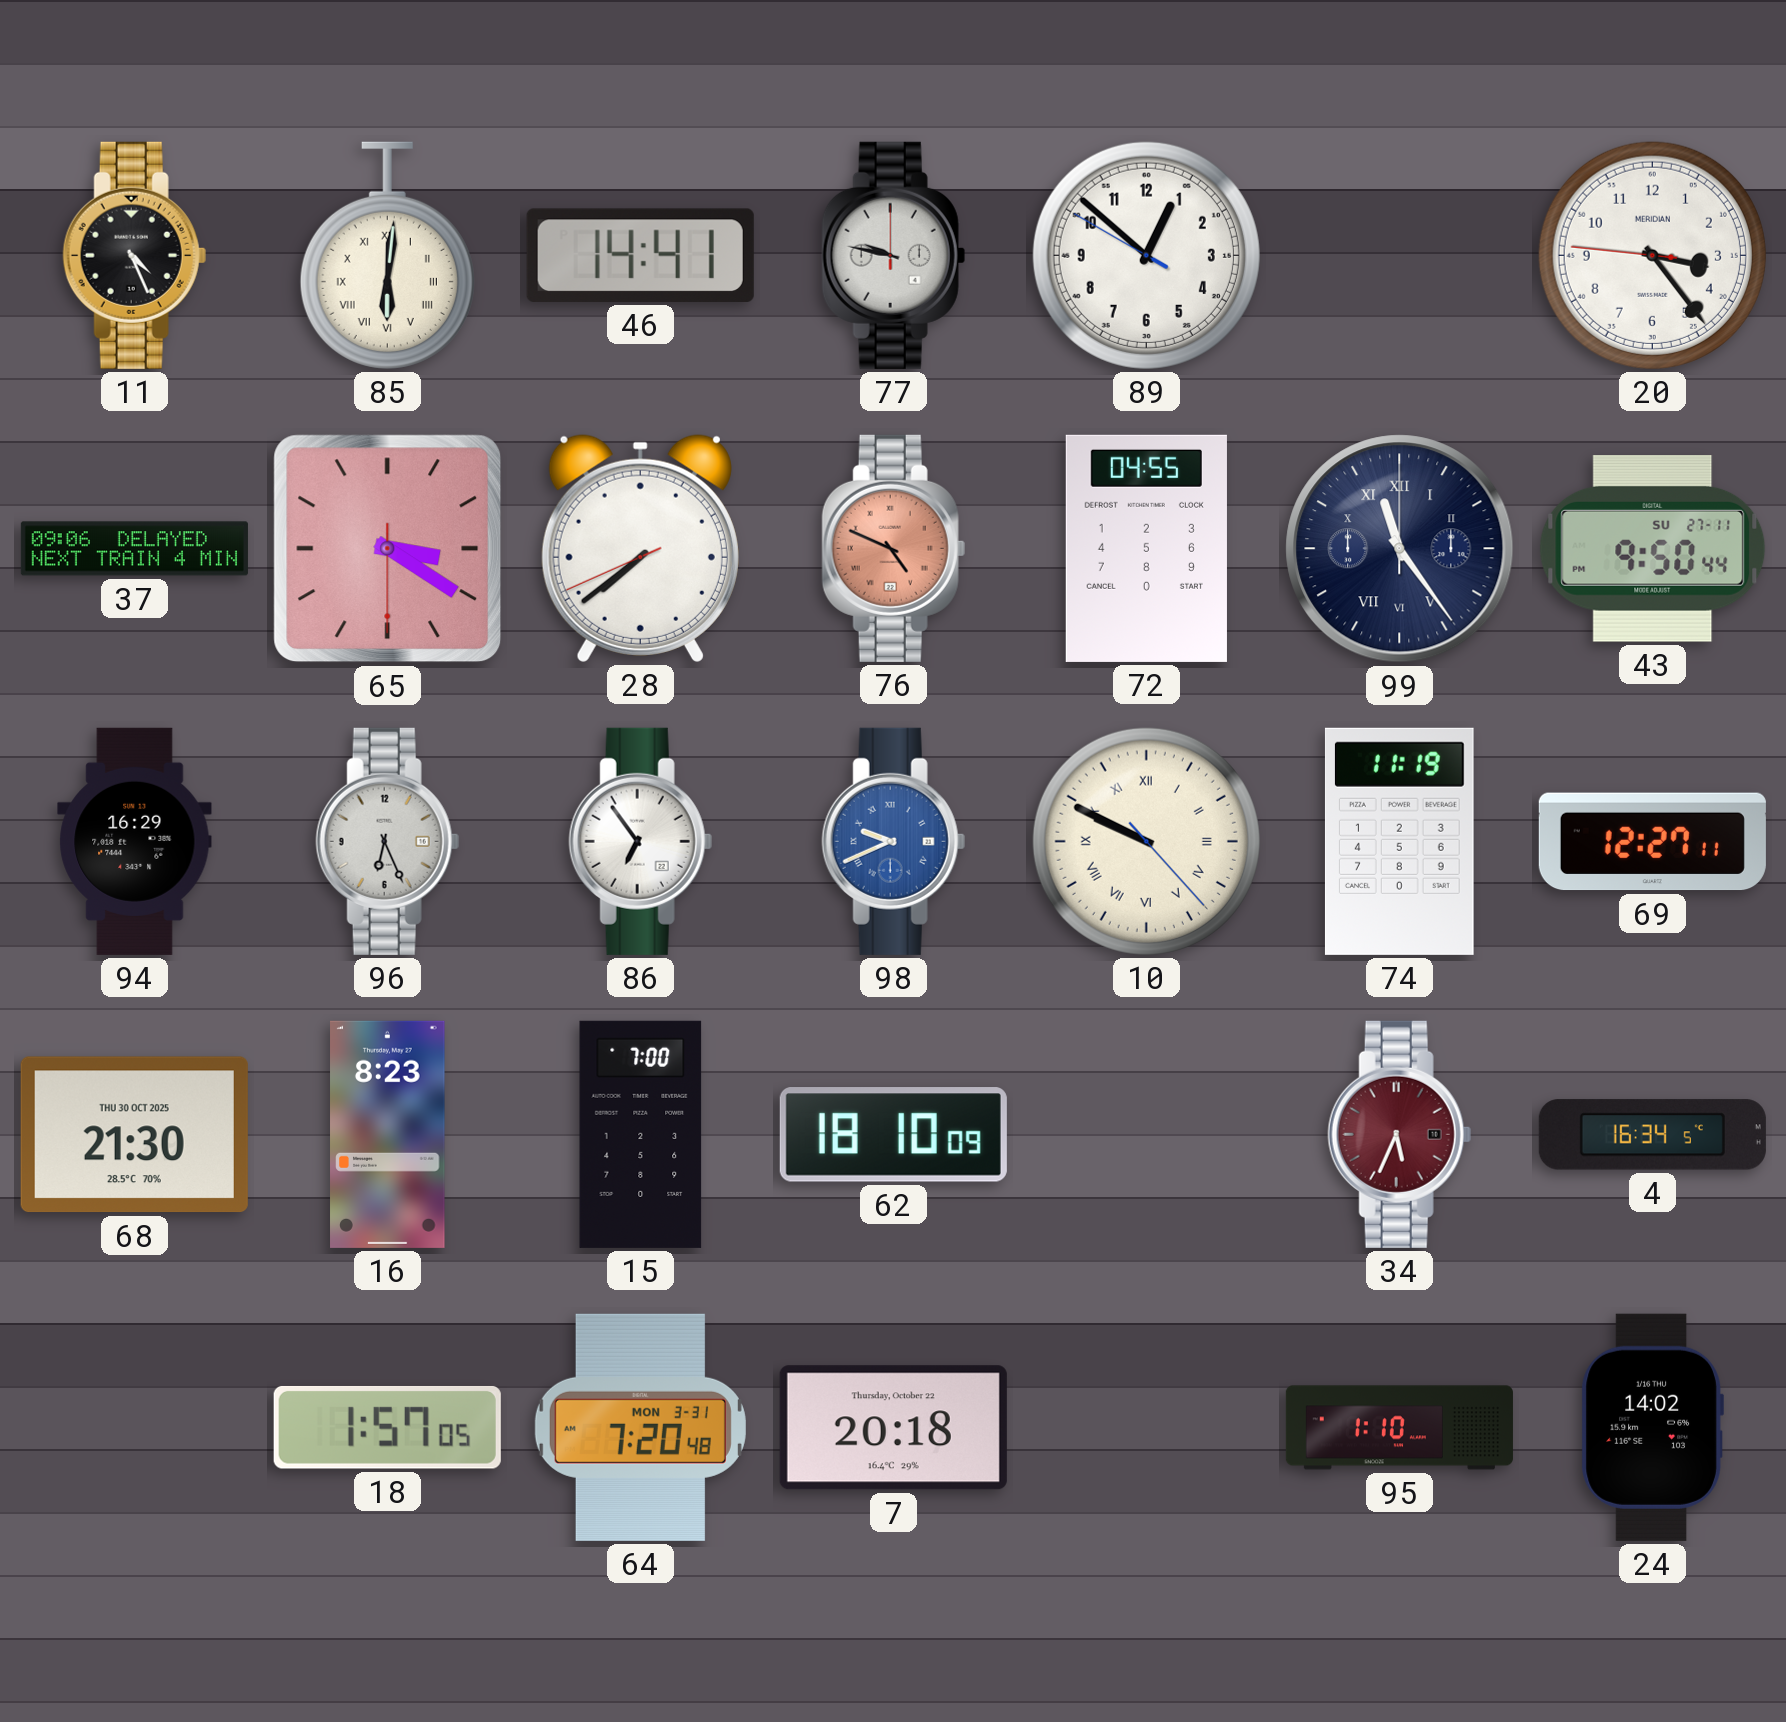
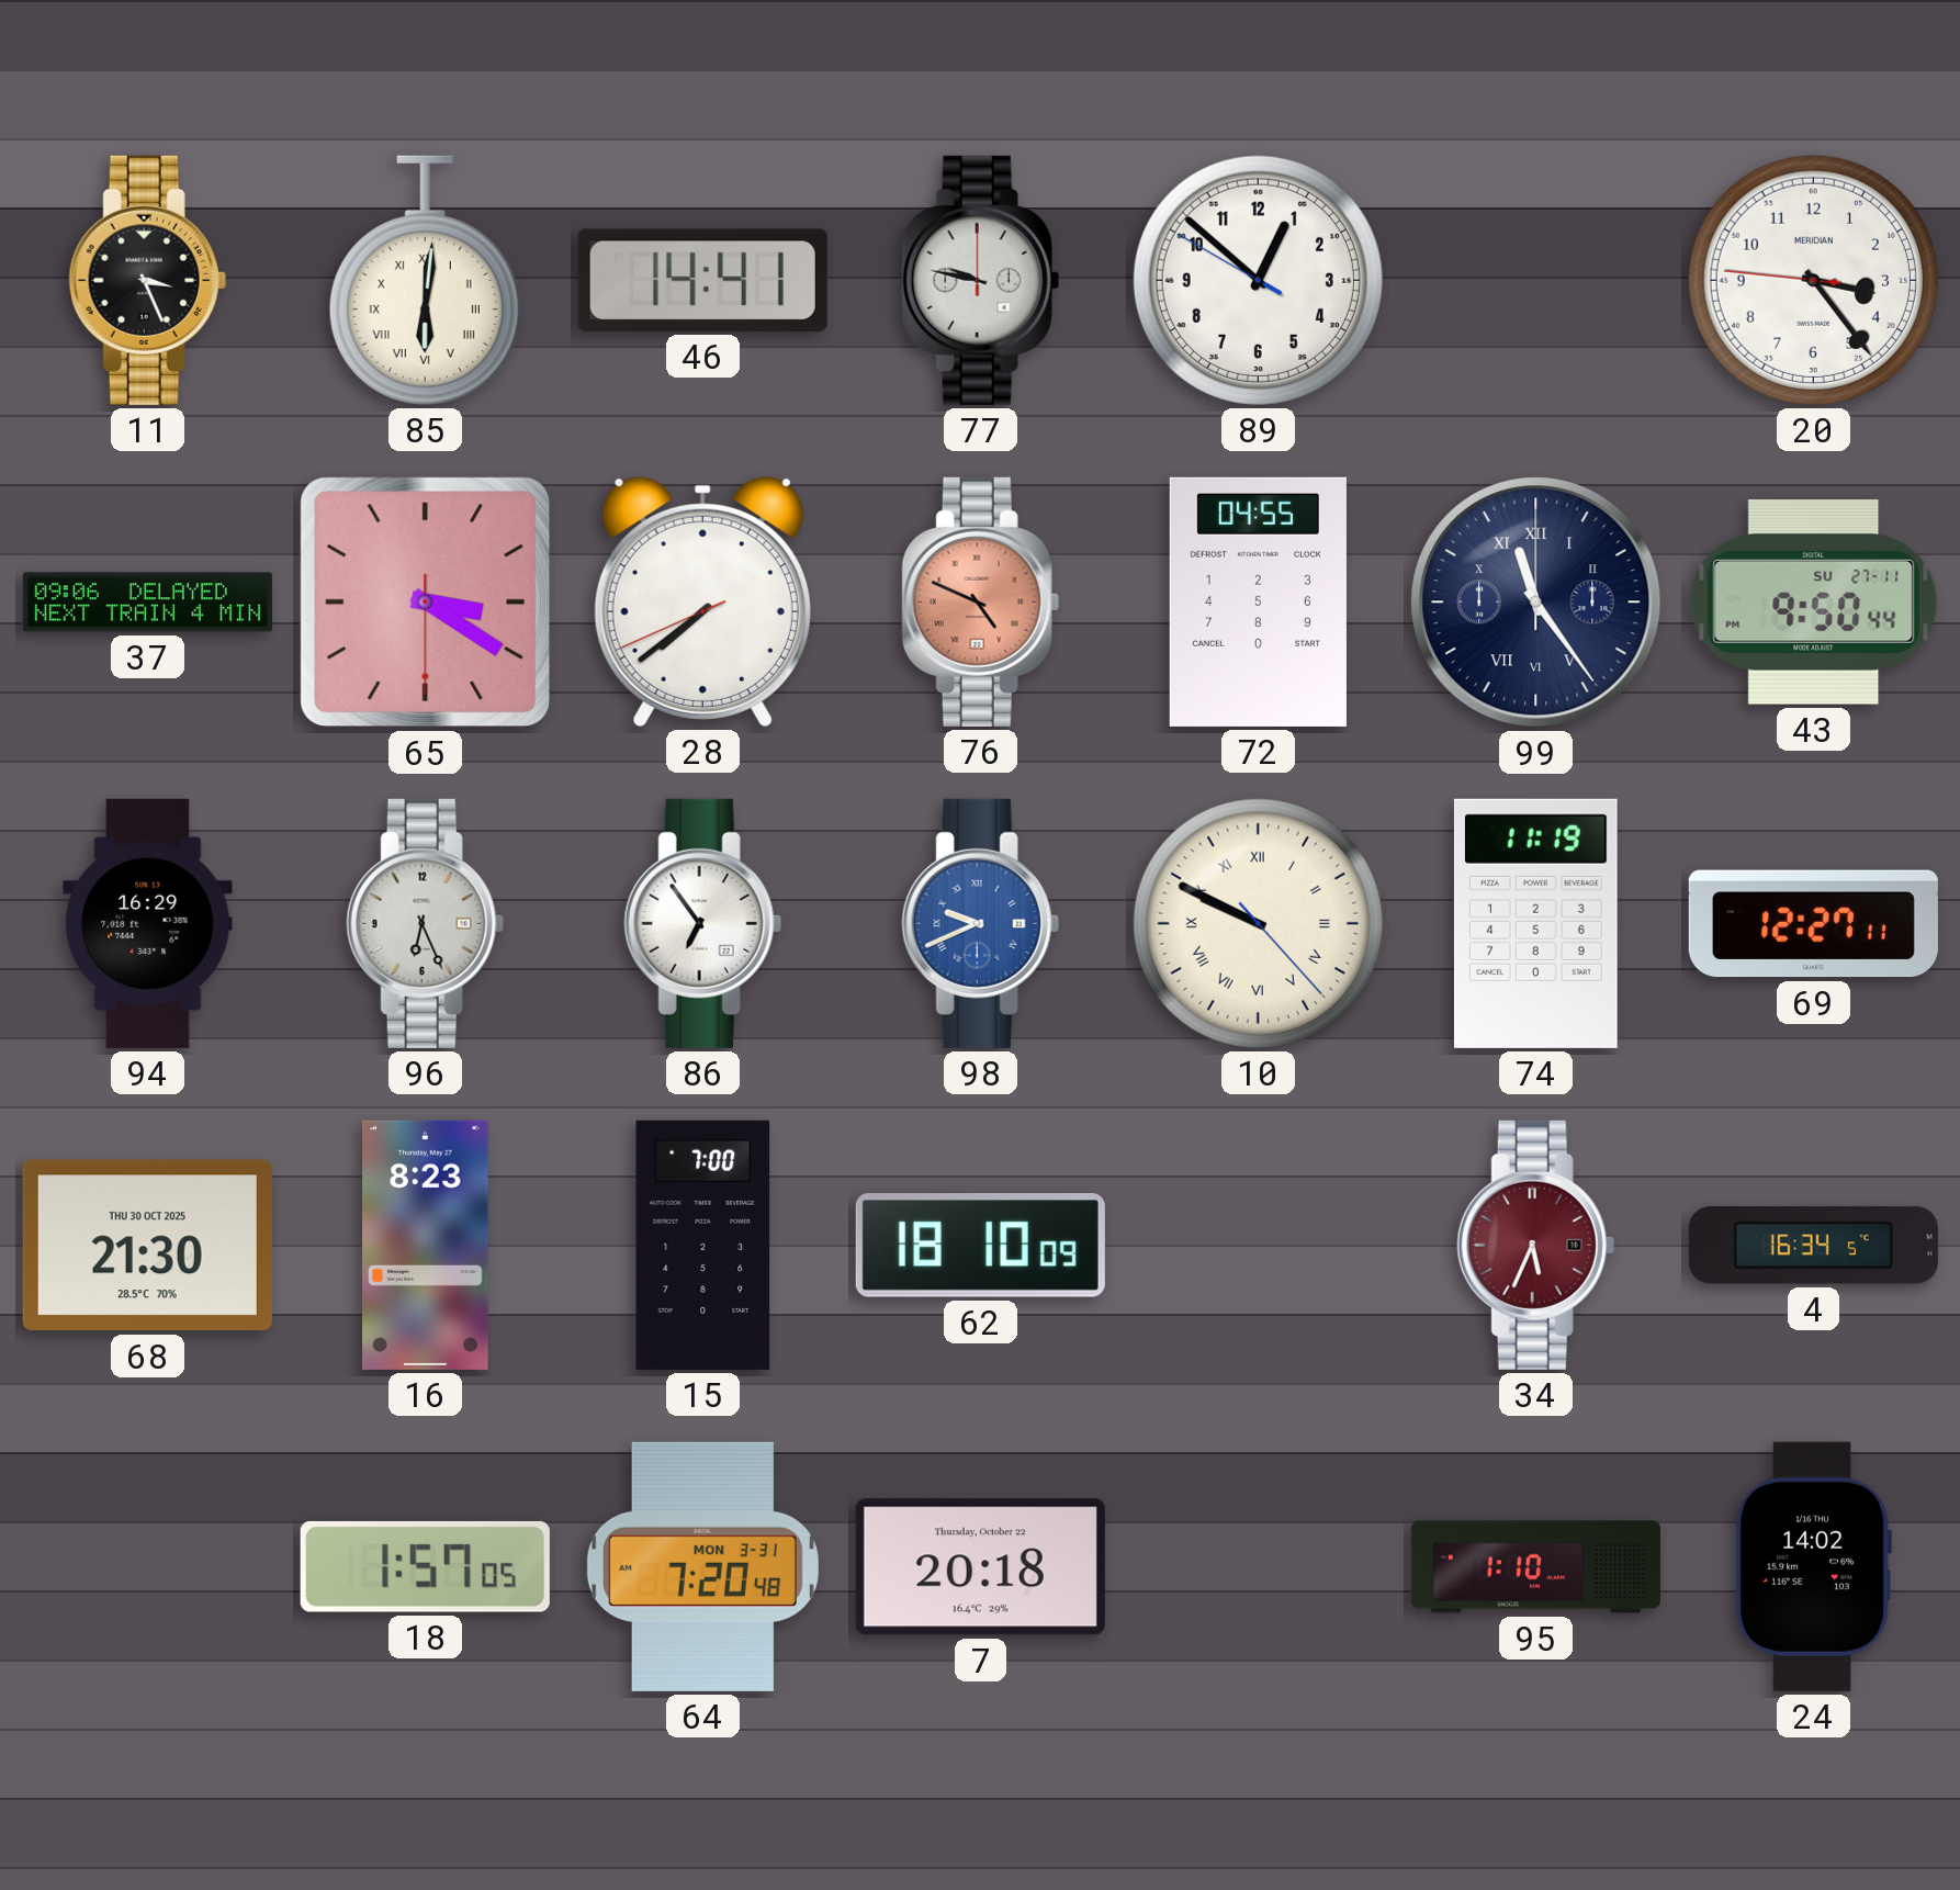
11: 4:26 -> 3:26
